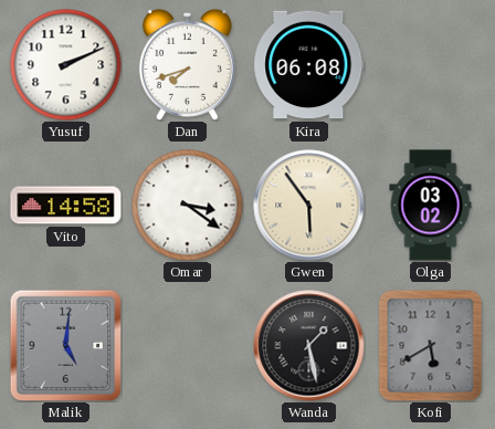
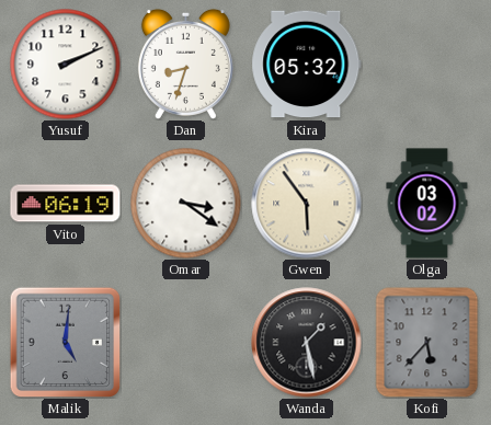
Dan: 7:42 -> 8:33
Kira: 06:08 -> 05:32
Vito: 14:58 -> 06:19
Kofi: 5:40 -> 5:37
